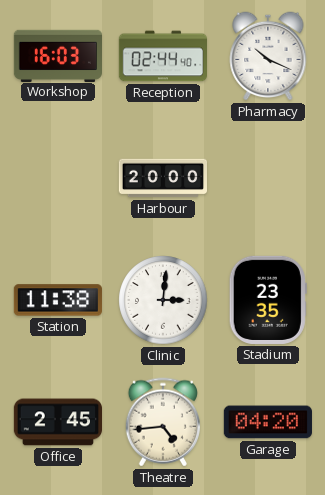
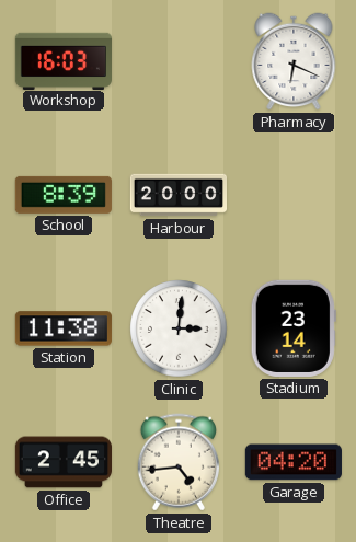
Reception: 02:44 -> none
Pharmacy: 10:19 -> 6:19
School: none -> 8:39
Stadium: 23:35 -> 23:14
